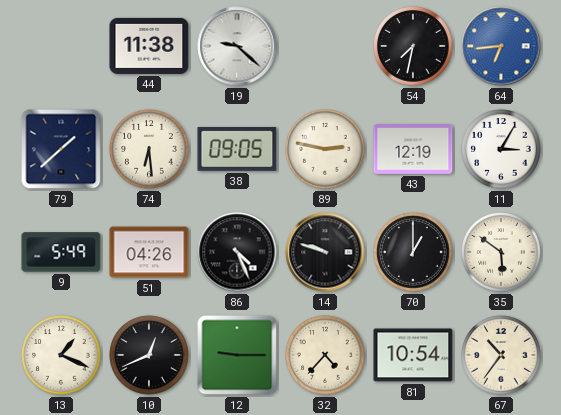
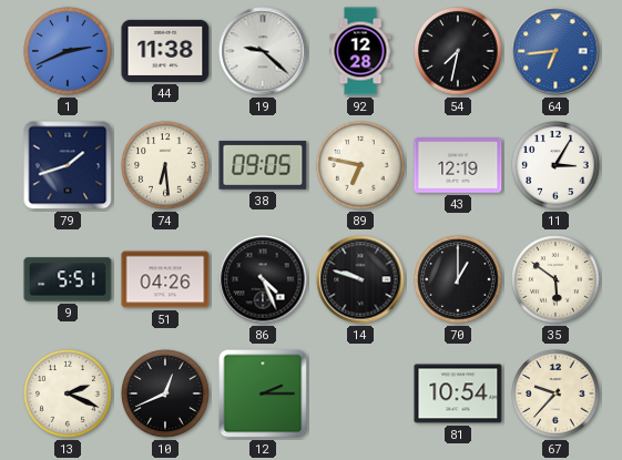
1: none -> 2:41
92: none -> 12:28
79: 1:38 -> 1:42
89: 2:47 -> 6:47
9: 5:49 -> 5:51
13: 1:19 -> 2:19
12: 9:15 -> 2:15
32: 4:37 -> none
67: 10:36 -> 9:37
